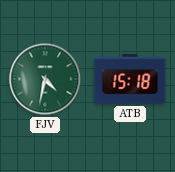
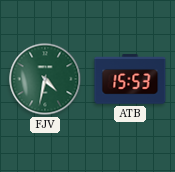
ATB: 15:18 -> 15:53
